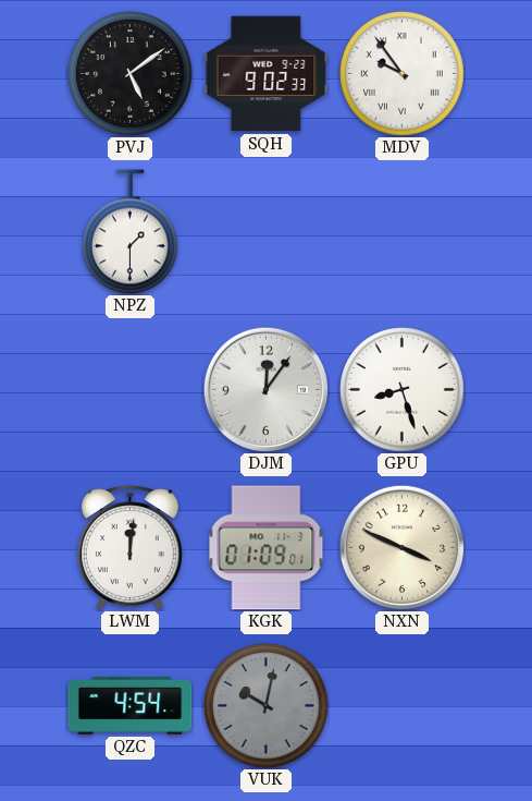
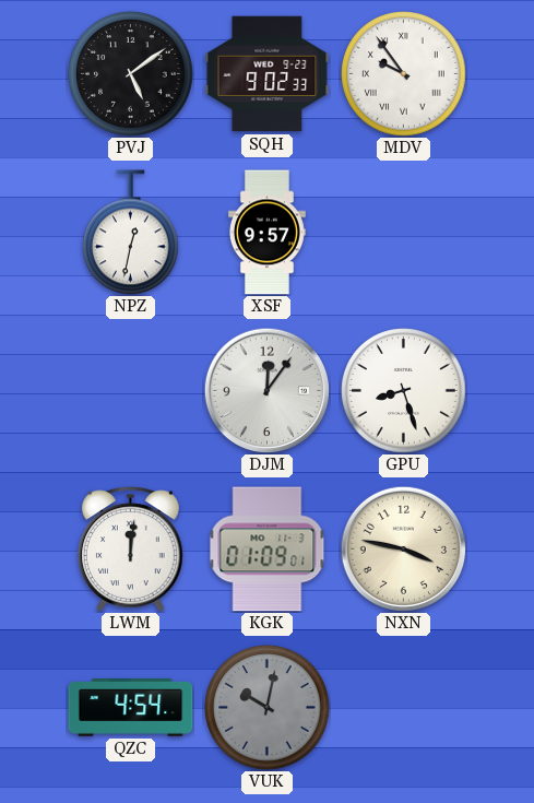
NPZ: 1:30 -> 12:32
XSF: none -> 9:57
NXN: 3:49 -> 3:47
